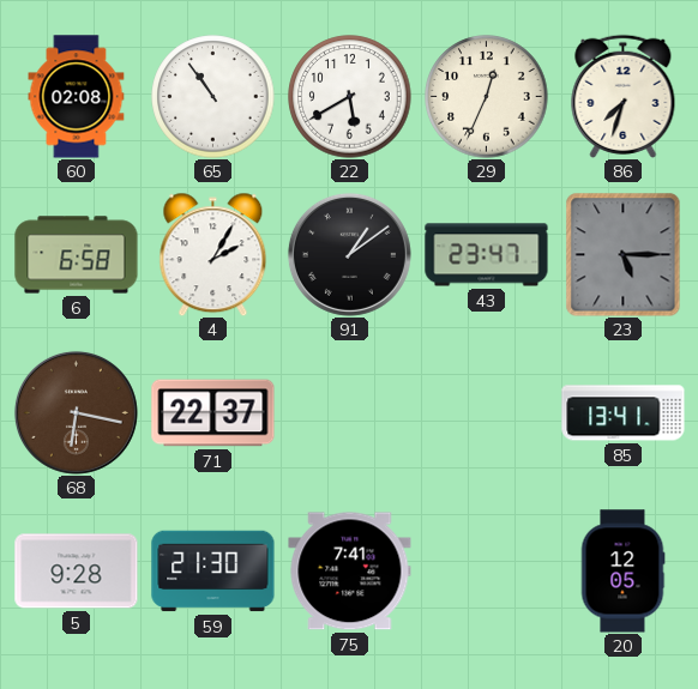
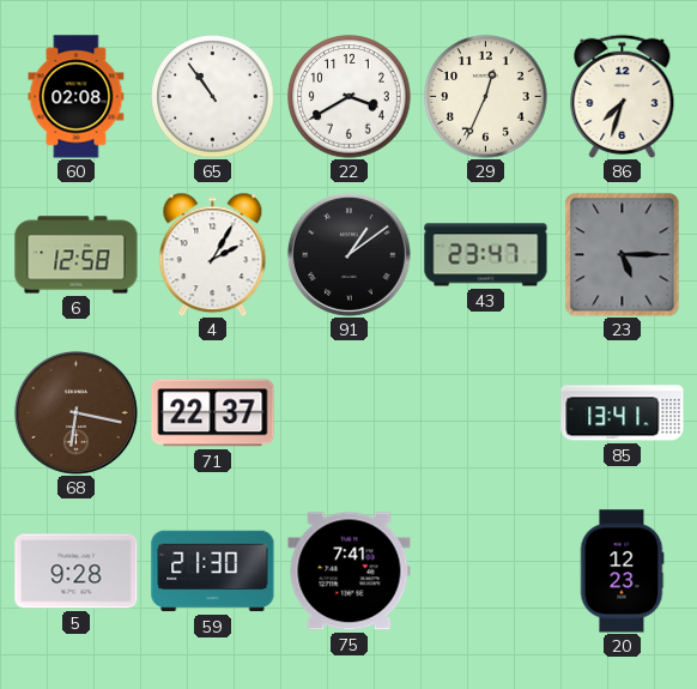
22: 5:40 -> 3:40
6: 6:58 -> 12:58
20: 12:05 -> 12:23
